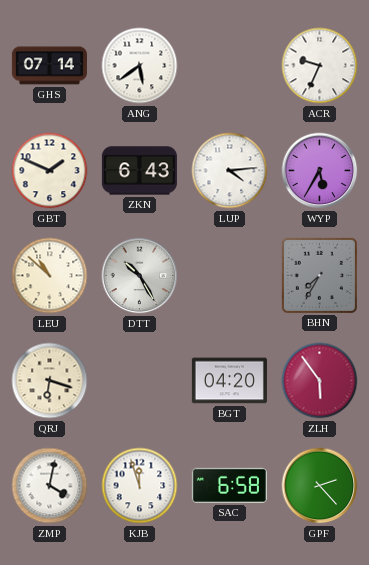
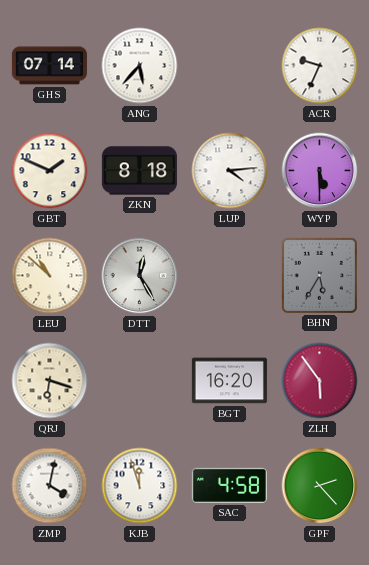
ANG: 5:39 -> 5:37
ZKN: 6:43 -> 8:18
WYP: 5:35 -> 5:30
DTT: 10:25 -> 12:25
BHN: 7:35 -> 5:35
BGT: 04:20 -> 16:20
SAC: 6:58 -> 4:58
